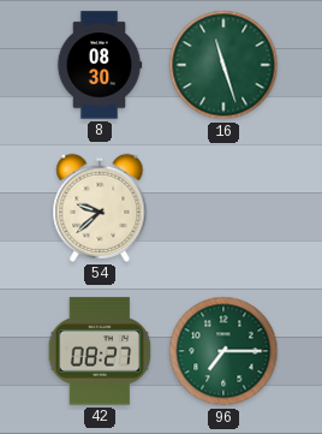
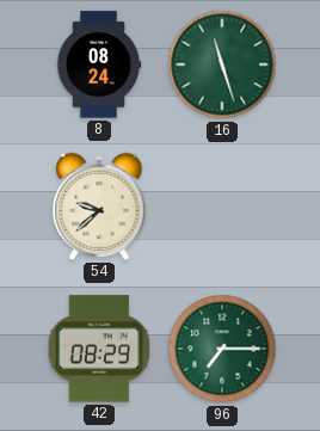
8: 08:30 -> 08:24
42: 08:27 -> 08:29
